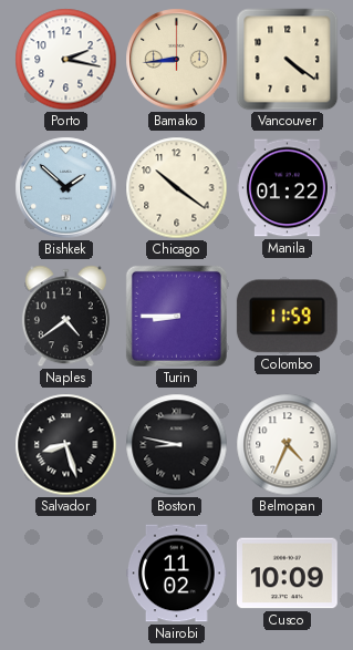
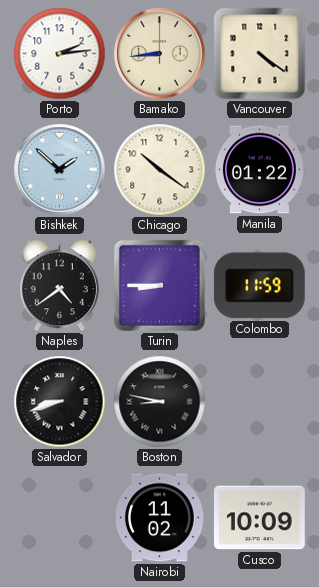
Porto: 2:17 -> 2:14
Salvador: 8:27 -> 8:42
Belmopan: 4:34 -> none
